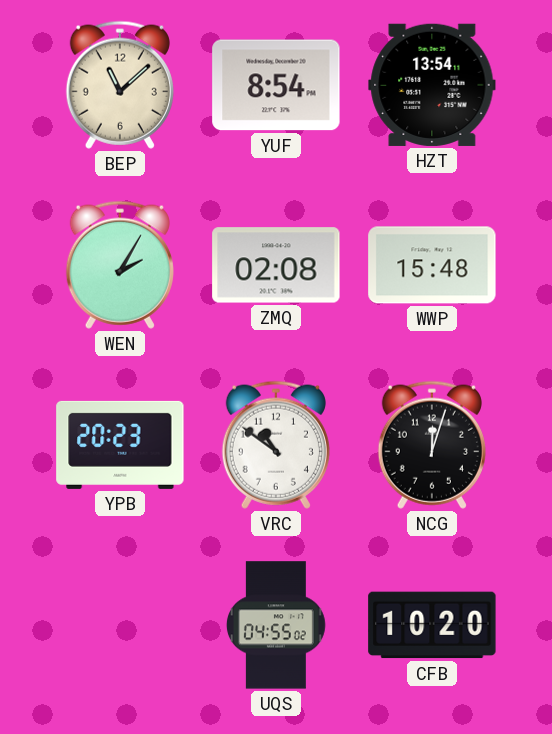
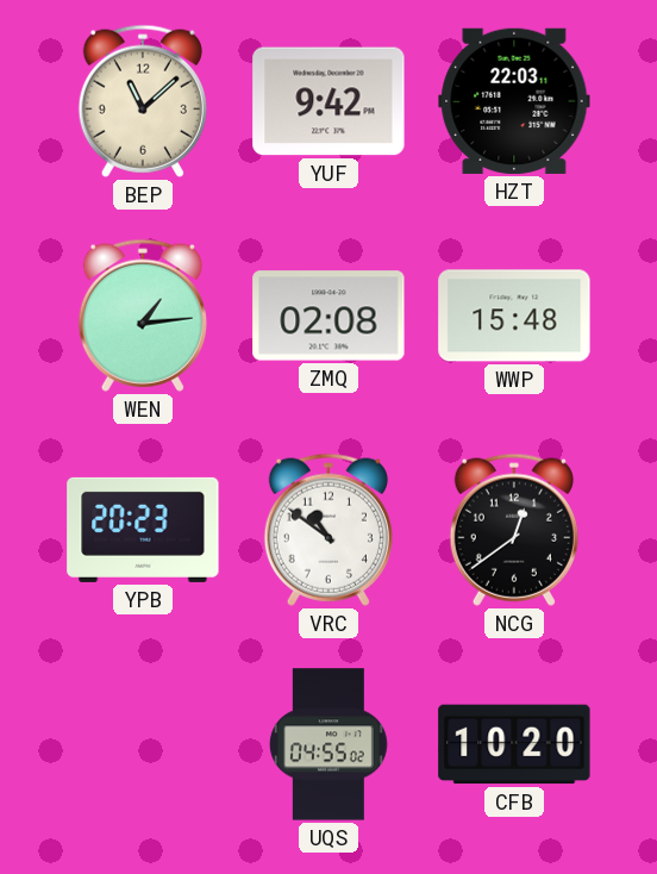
YUF: 8:54 -> 9:42
HZT: 13:54 -> 22:03
WEN: 2:05 -> 1:14
NCG: 12:03 -> 12:39
